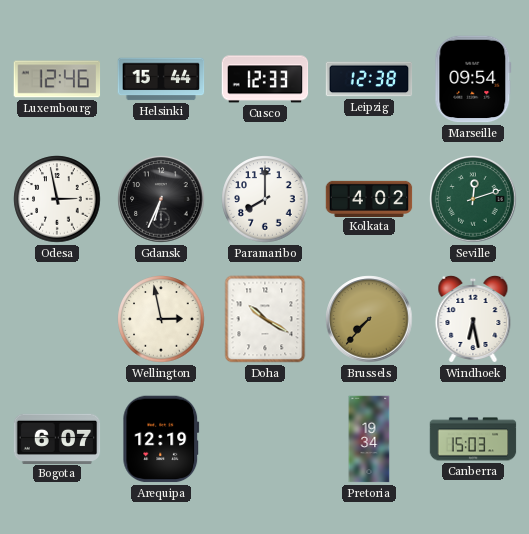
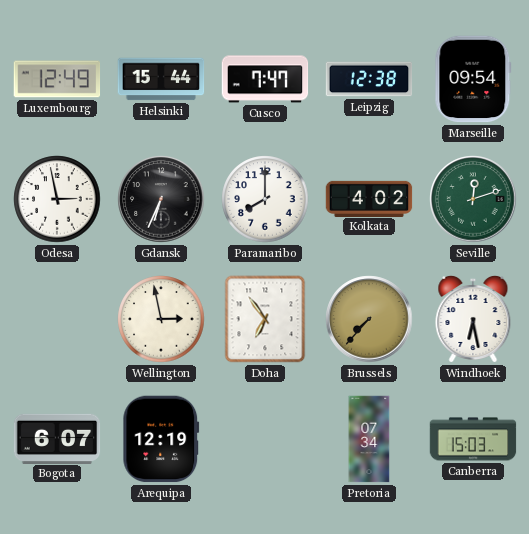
Luxembourg: 12:46 -> 12:49
Cusco: 12:33 -> 7:47
Doha: 10:20 -> 6:54
Pretoria: 19:34 -> 07:34
